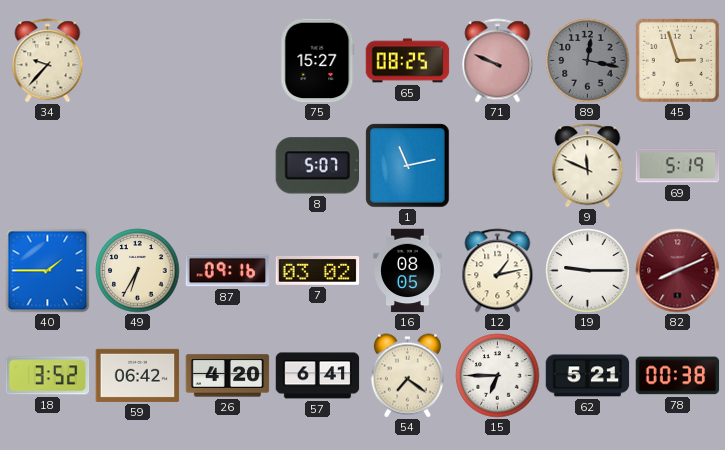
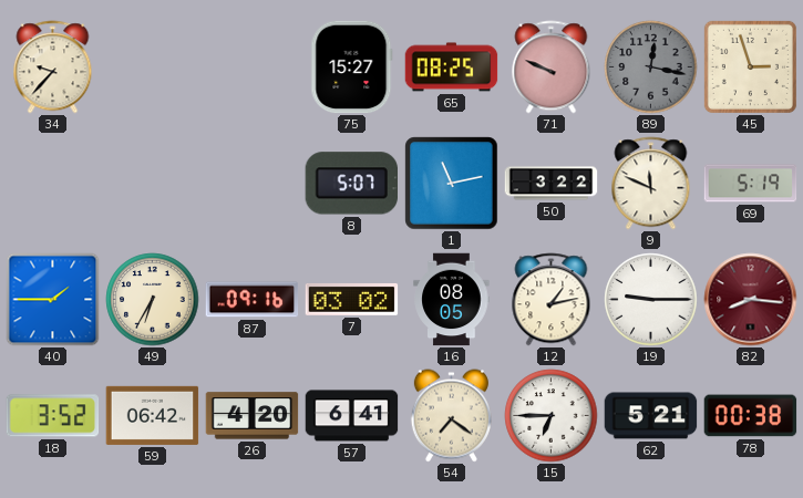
50: none -> 3:22
82: 8:11 -> 8:16
